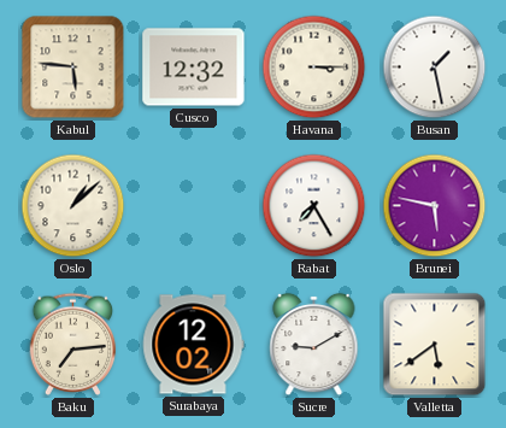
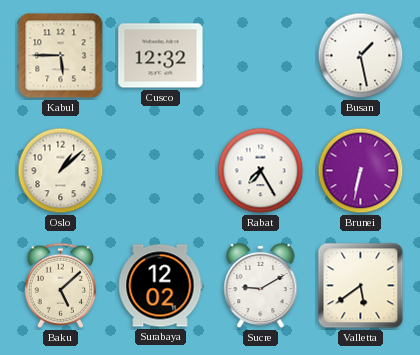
Kabul: 5:46 -> 5:45
Havana: 3:15 -> none
Brunei: 5:47 -> 6:32
Baku: 7:14 -> 5:08
